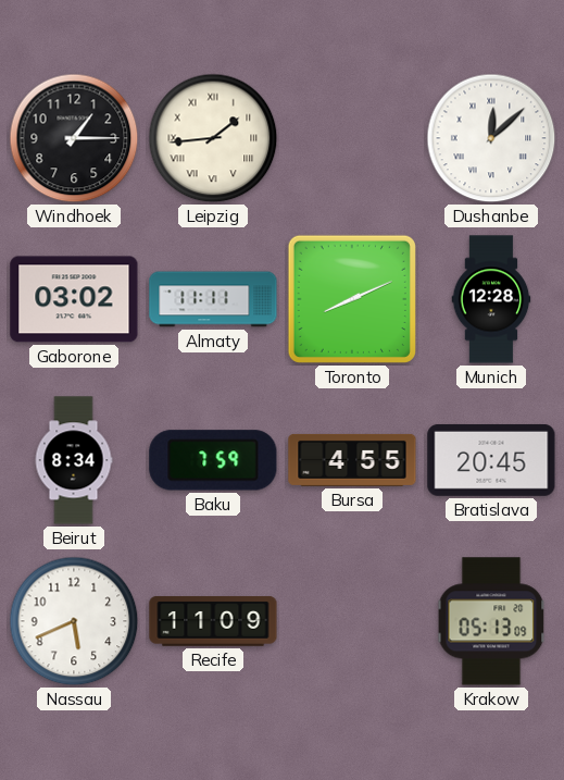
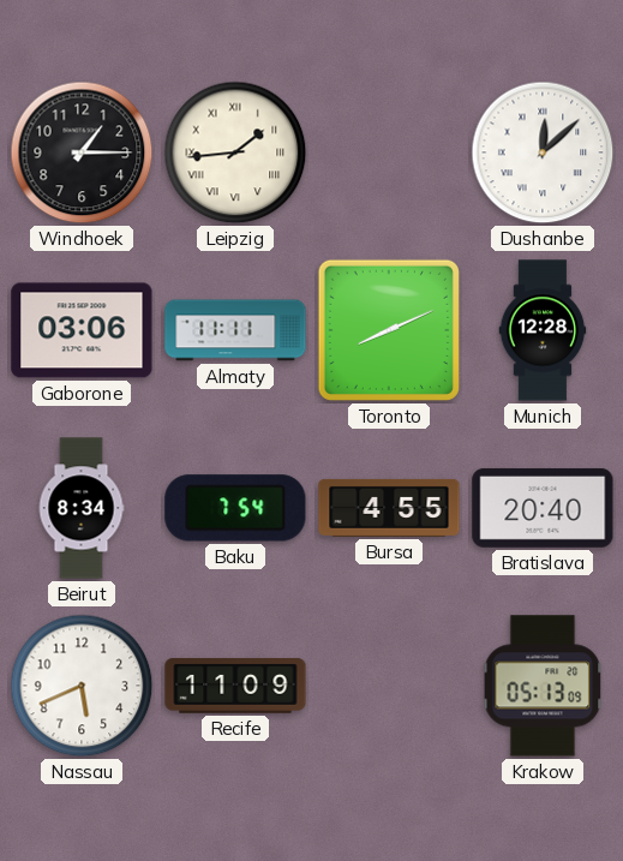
Gaborone: 03:02 -> 03:06
Baku: 7:59 -> 7:54
Bratislava: 20:45 -> 20:40
